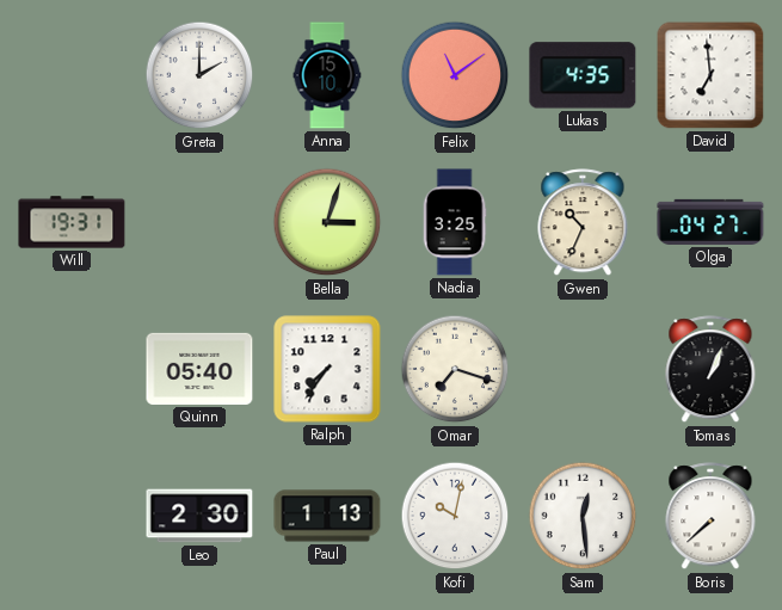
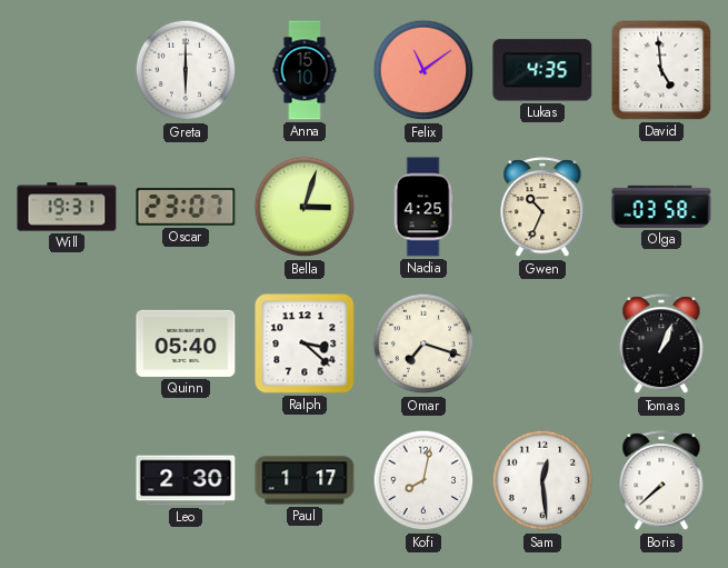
Greta: 2:00 -> 6:00
David: 6:59 -> 4:59
Oscar: none -> 23:07
Nadia: 3:25 -> 4:25
Olga: 04:27 -> 03:58
Ralph: 7:36 -> 3:22
Paul: 1:13 -> 1:17
Kofi: 10:02 -> 8:02
